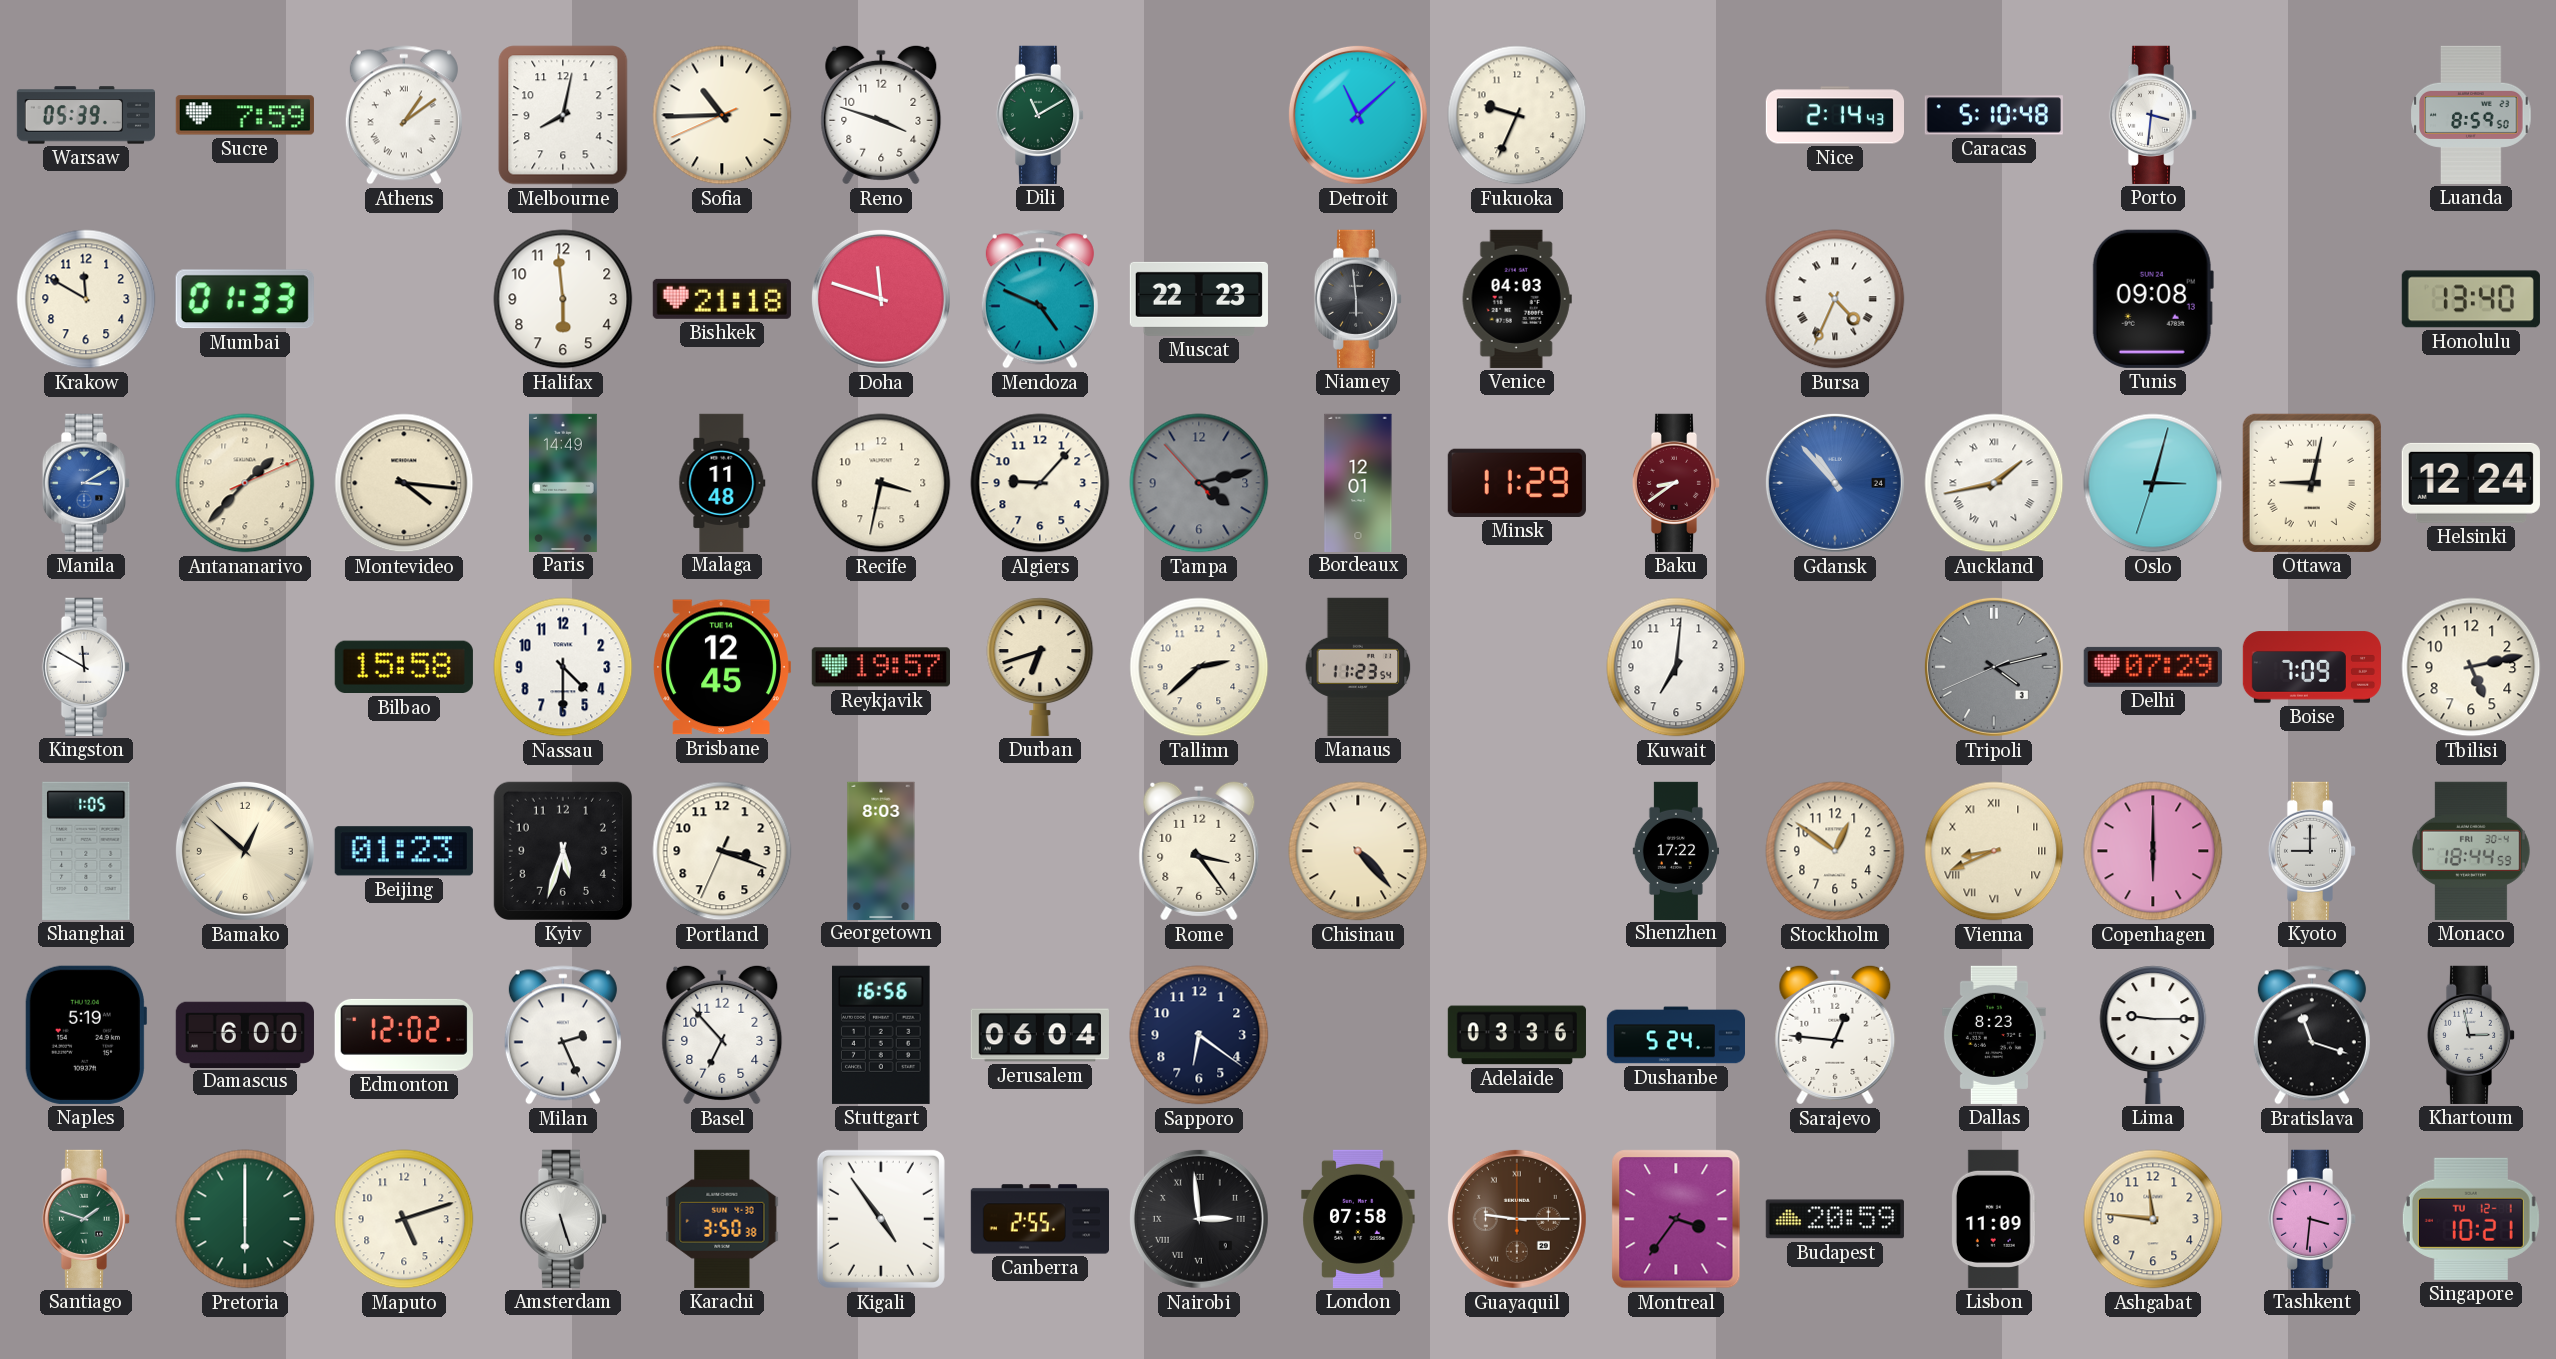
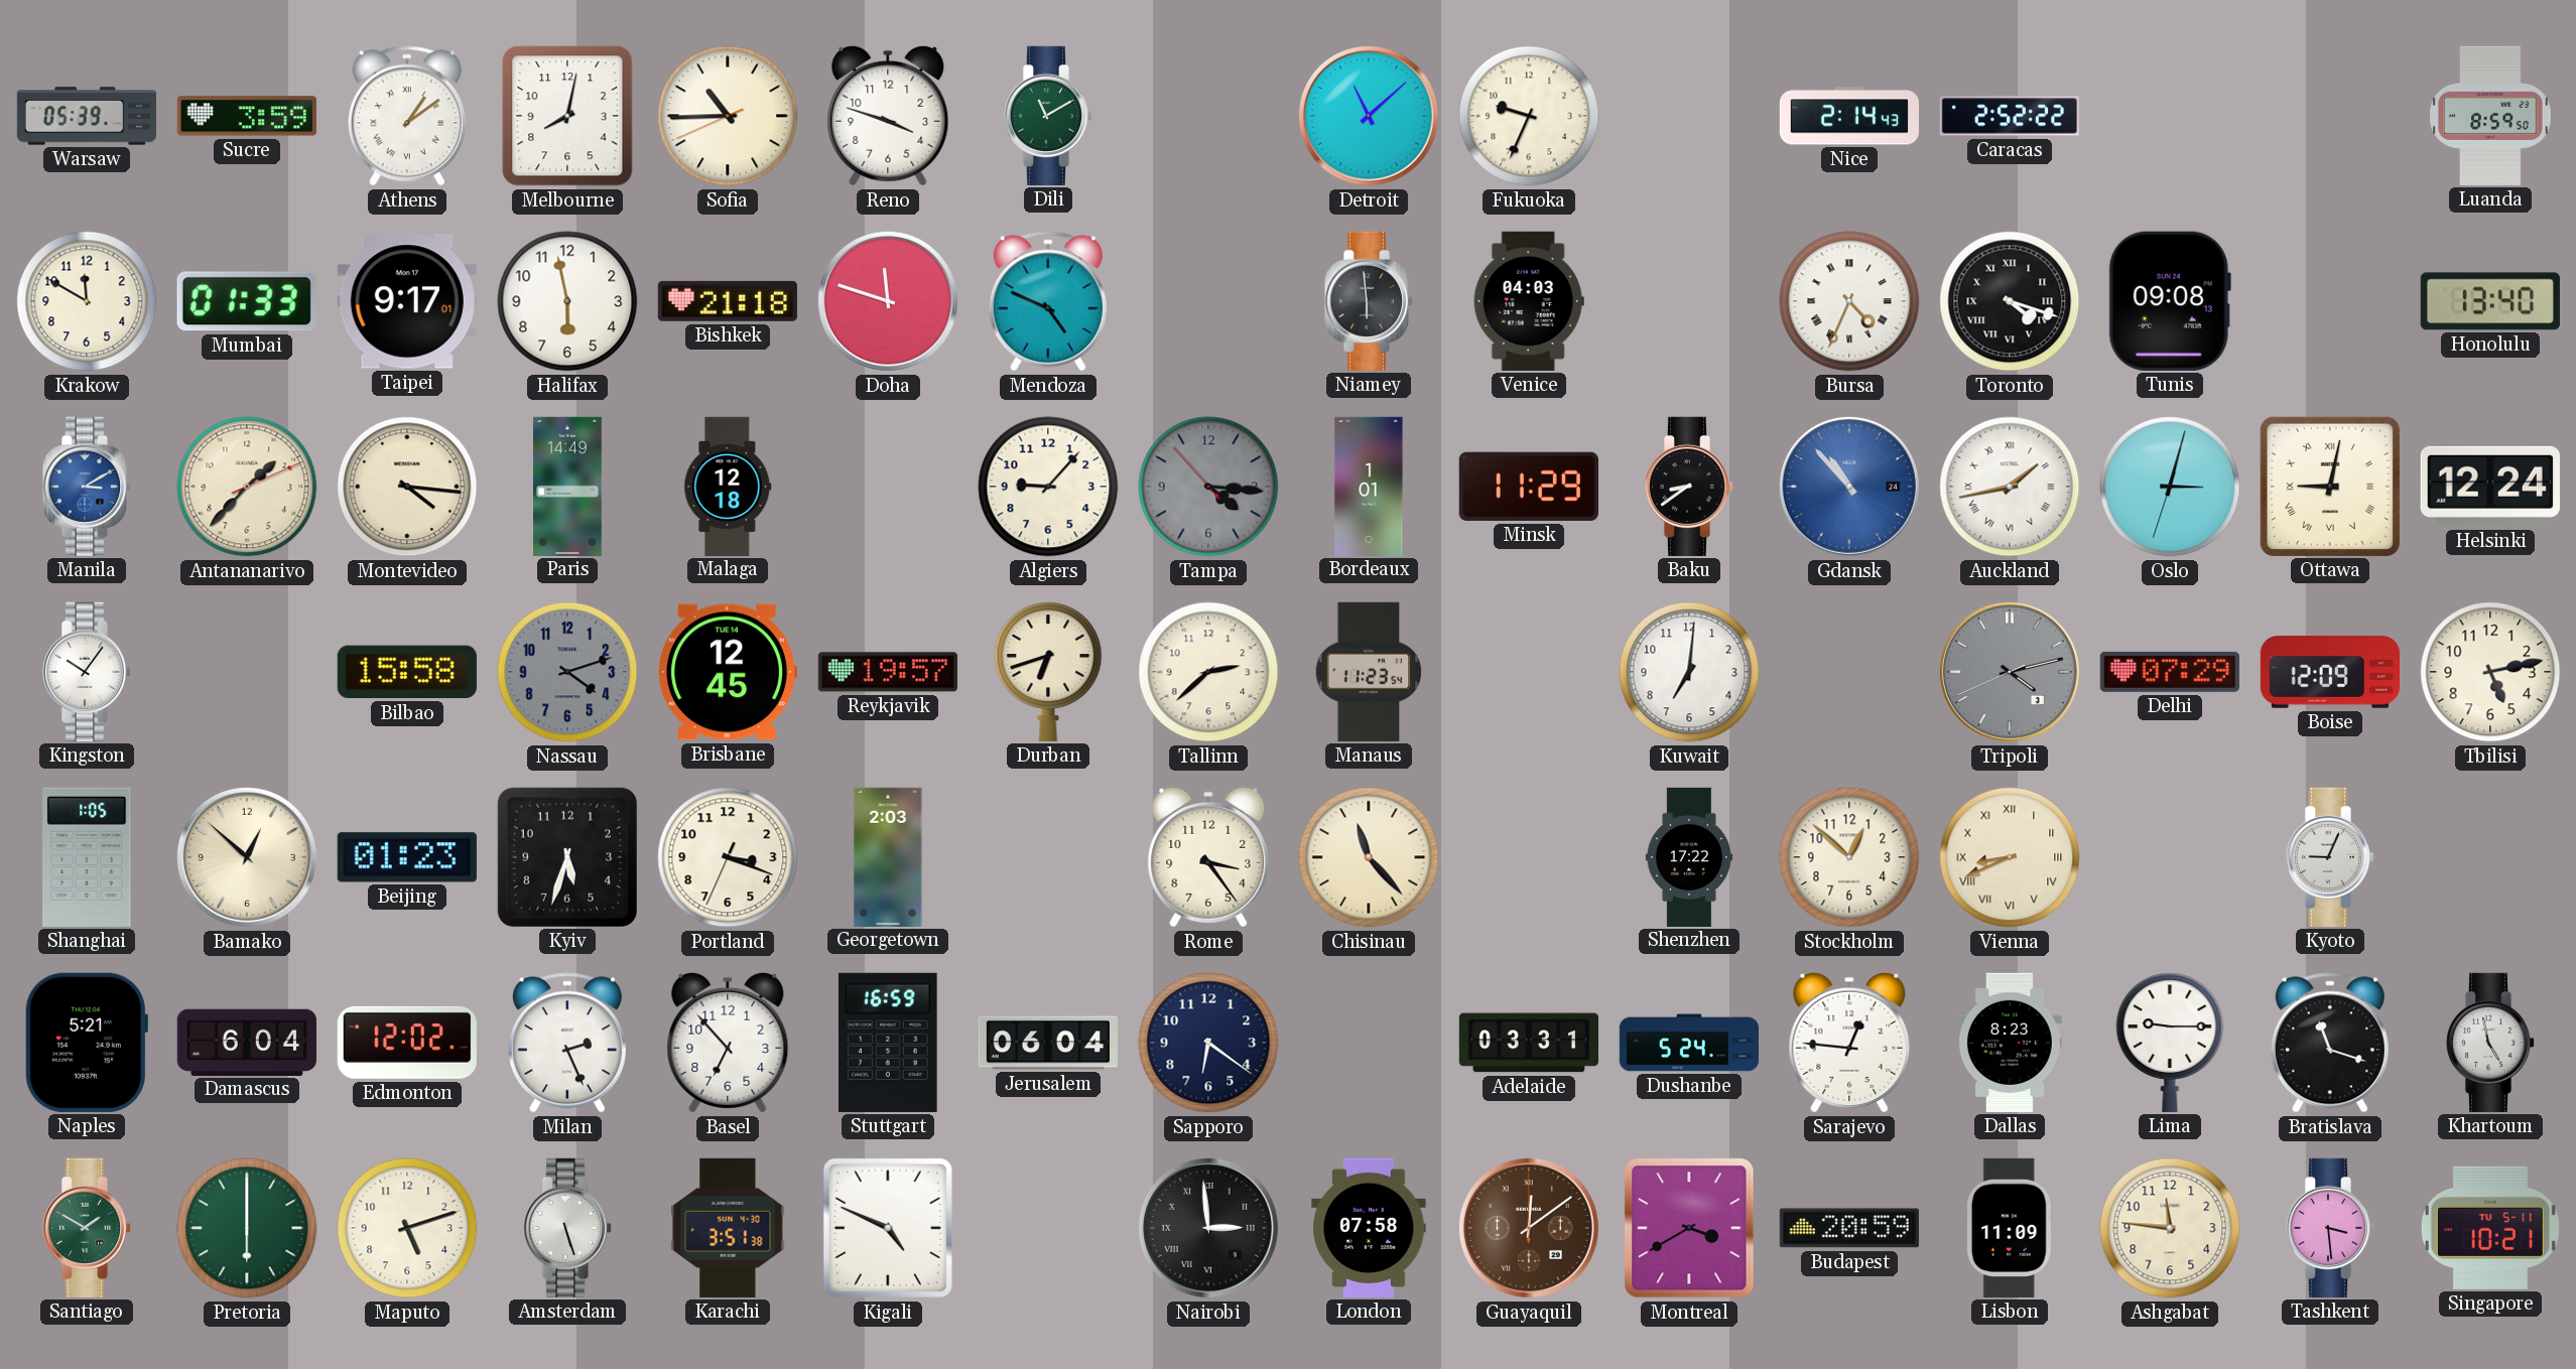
Sucre: 7:59 -> 3:59
Caracas: 5:10 -> 2:52
Porto: 3:31 -> none
Taipei: none -> 9:17
Halifax: 5:59 -> 5:58
Muscat: 22:23 -> none
Toronto: none -> 4:18
Malaga: 11:48 -> 12:18
Recife: 3:32 -> none
Tampa: 4:12 -> 4:15
Bordeaux: 12:01 -> 1:01
Baku dial: burgundy -> black
Kingston: 11:50 -> 10:06
Nassau: 4:30 -> 4:12
Nassau dial: white -> grey
Boise: 7:09 -> 12:09
Georgetown: 8:03 -> 2:03
Chisinau: 4:23 -> 11:23
Stockholm: 12:51 -> 12:52
Copenhagen: 6:00 -> none
Kyoto: 9:00 -> 9:04
Monaco: 18:44 -> none
Naples: 5:19 -> 5:21
Damascus: 6:00 -> 6:04
Stuttgart: 16:56 -> 16:59
Adelaide: 03:36 -> 03:31
Khartoum: 2:58 -> 4:58
Santiago: 1:48 -> 1:50
Karachi: 3:50 -> 3:51
Kigali: 4:54 -> 4:49
Canberra: 2:55 -> none
Guayaquil: 9:15 -> 12:09
Montreal: 3:36 -> 3:40
Tashkent: 3:31 -> 3:29
Singapore date: TU 12-1 -> TU 5-11
